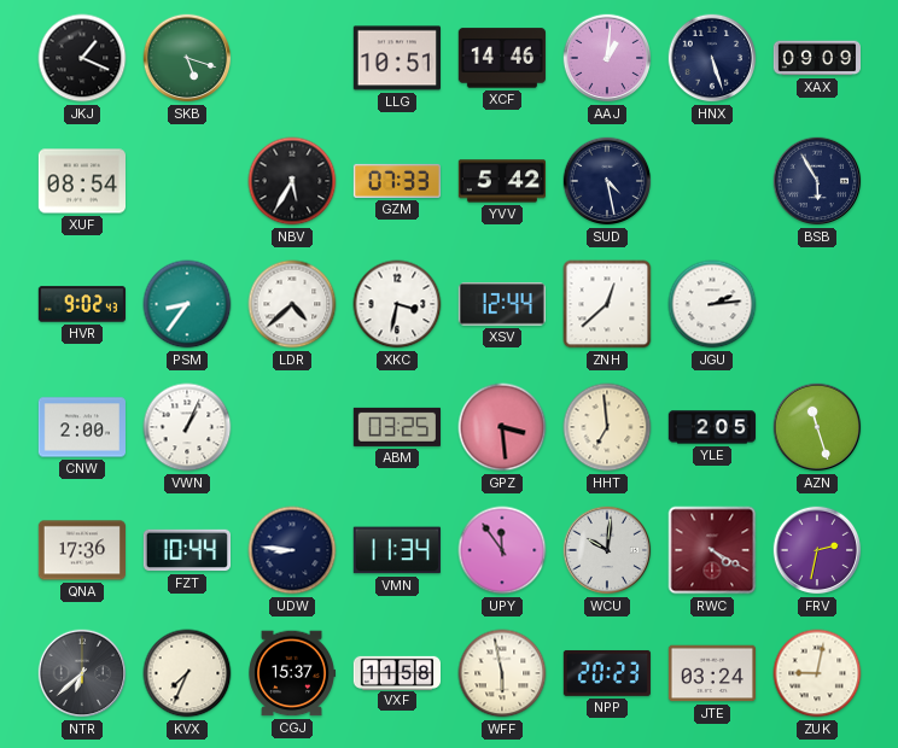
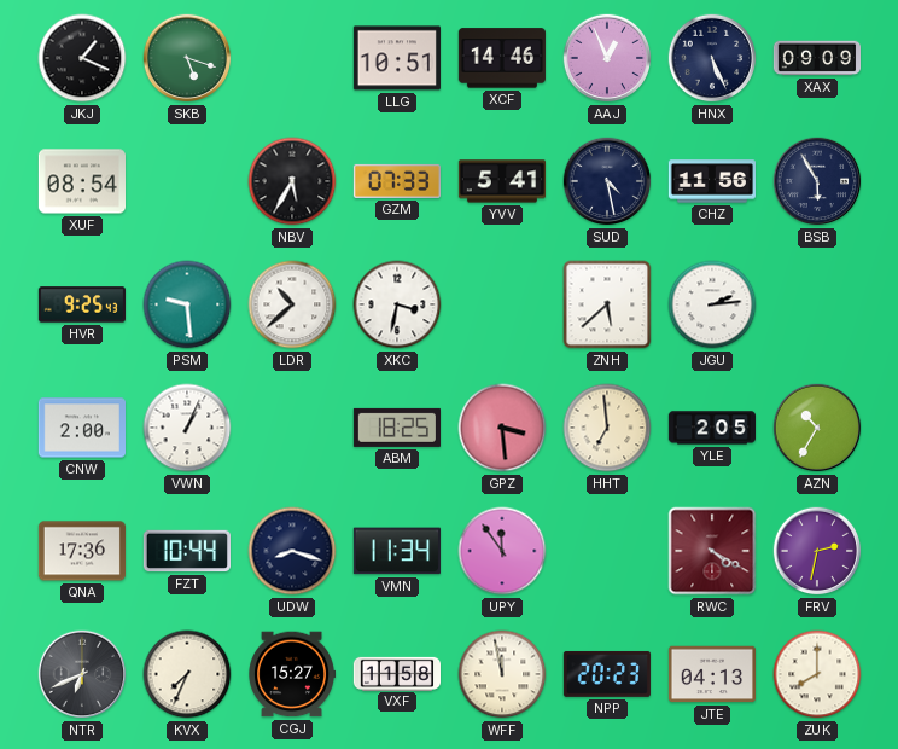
AAJ: 1:01 -> 12:56
HNX: 5:27 -> 5:26
YVV: 5:42 -> 5:41
CHZ: none -> 11:56
HVR: 9:02 -> 9:25
PSM: 8:36 -> 9:29
LDR: 4:38 -> 10:38
XSV: 12:44 -> none
ZNH: 12:38 -> 5:38
ABM: 03:25 -> 18:25
AZN: 11:27 -> 10:35
UDW: 8:46 -> 8:18
WCU: 10:01 -> none
NTR: 6:38 -> 6:41
CGJ: 15:37 -> 15:27
WFF: 5:58 -> 11:58
JTE: 03:24 -> 04:13
ZUK: 9:02 -> 8:00
